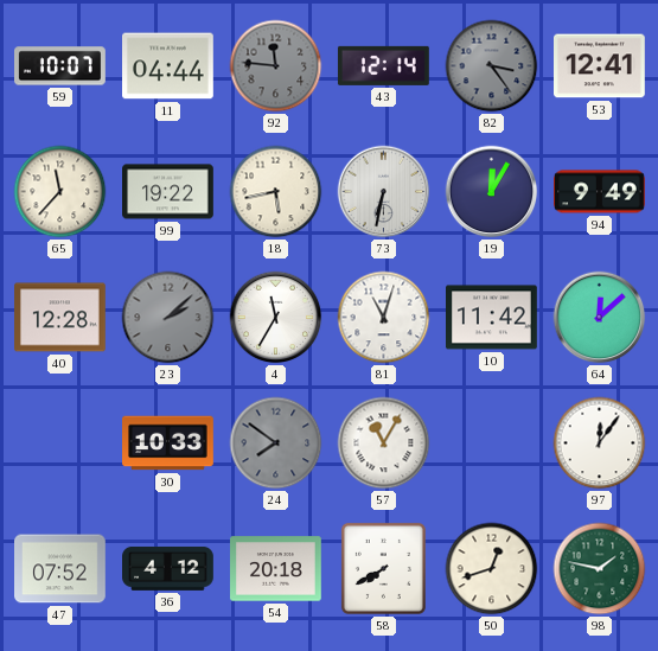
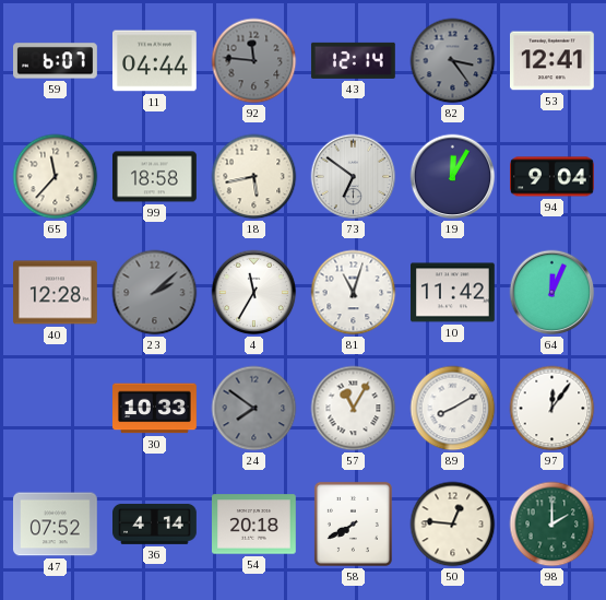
59: 10:07 -> 6:07
99: 19:22 -> 18:58
73: 6:32 -> 6:51
94: 9:49 -> 9:04
64: 12:08 -> 12:04
89: none -> 8:10
36: 4:12 -> 4:14
50: 12:42 -> 12:46
98: 1:47 -> 2:00
